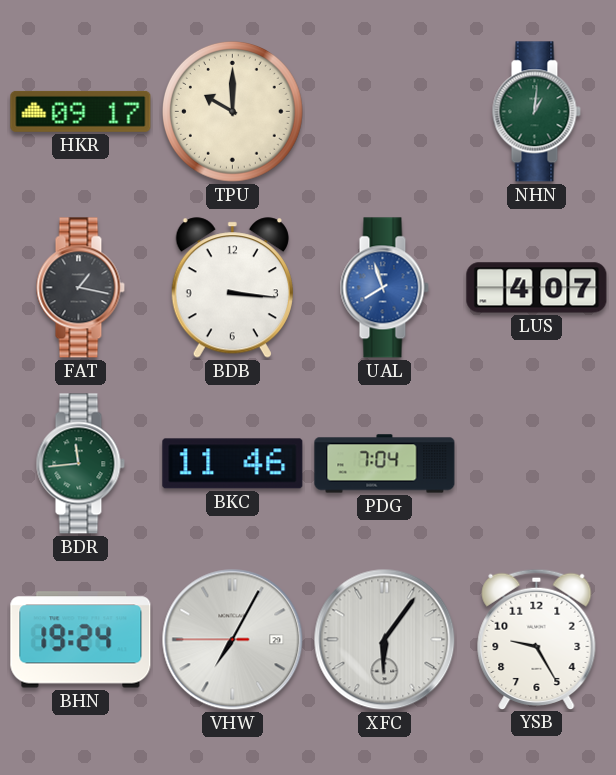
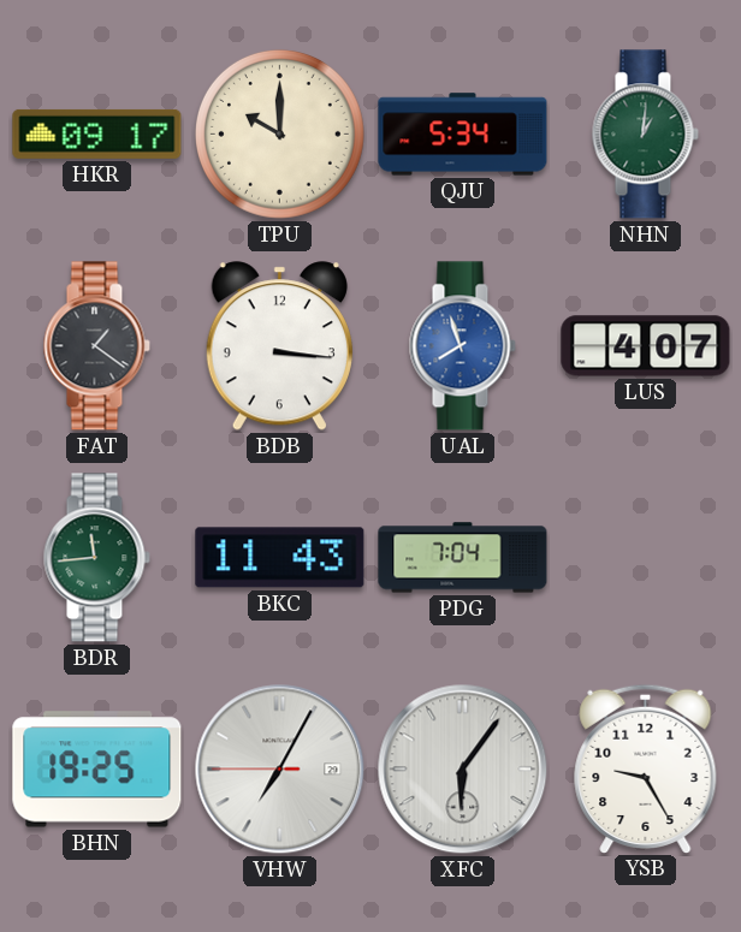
QJU: none -> 5:34
FAT: 1:17 -> 1:21
BKC: 11:46 -> 11:43
BHN: 19:24 -> 19:25
